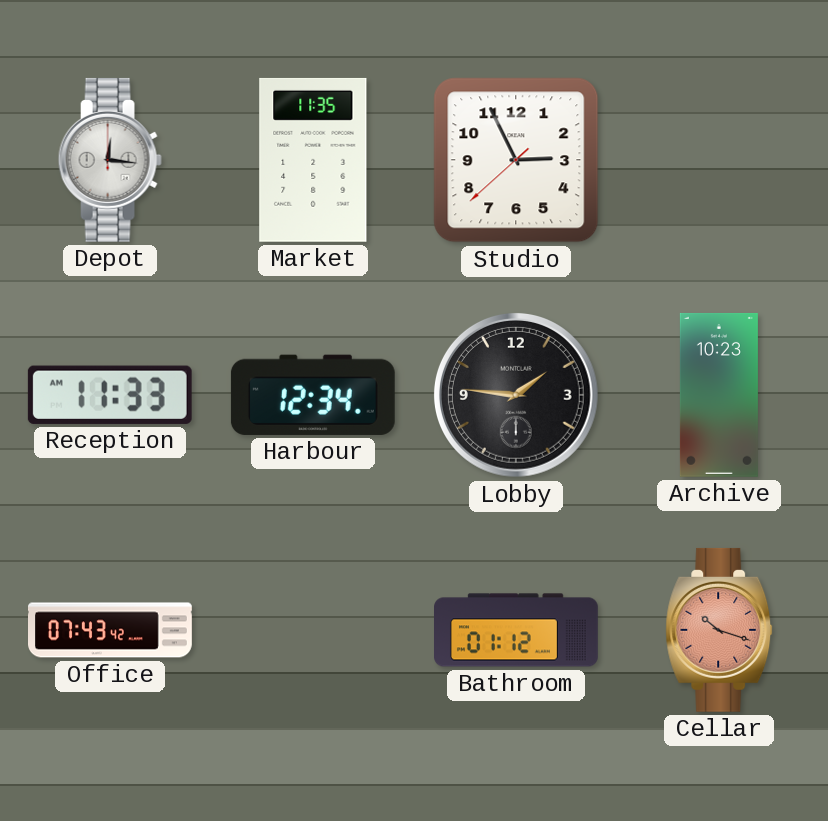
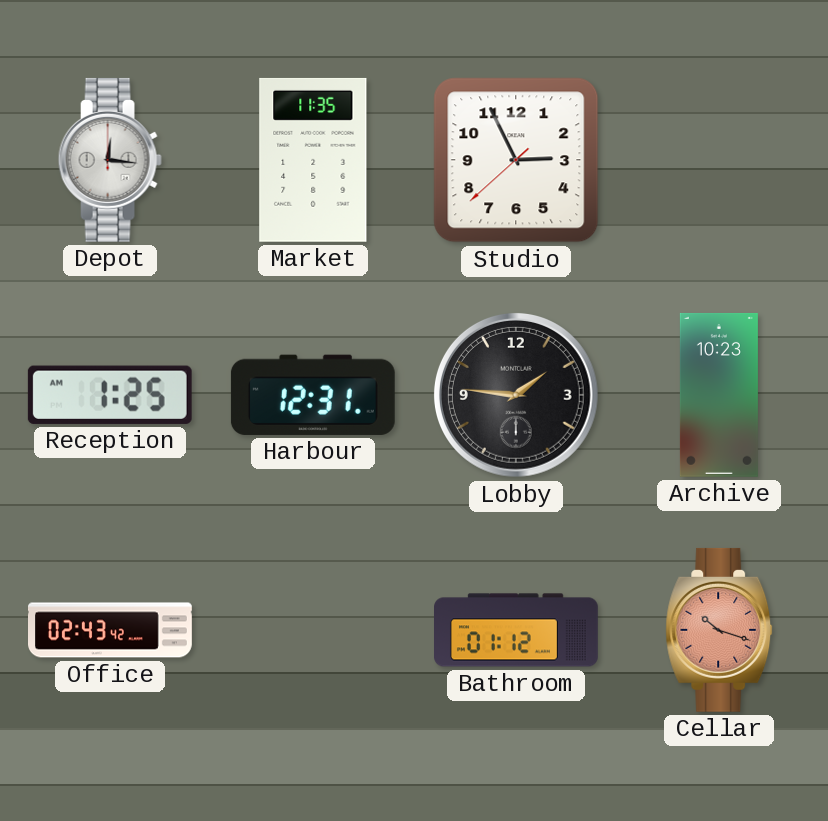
Reception: 11:33 -> 1:25
Harbour: 12:34 -> 12:31
Office: 07:43 -> 02:43
